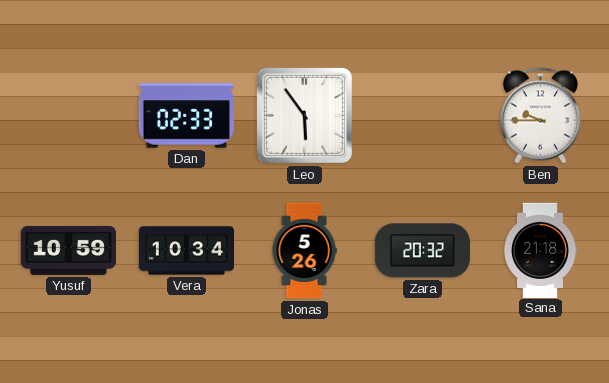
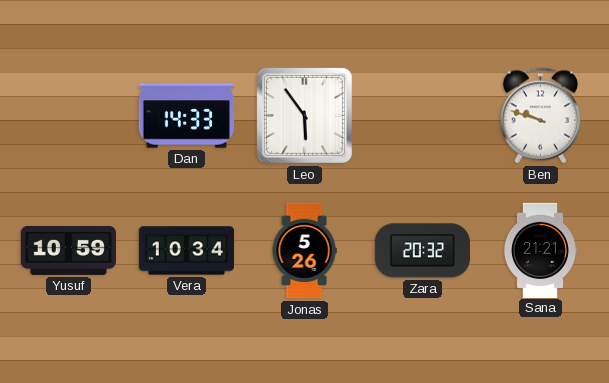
Dan: 02:33 -> 14:33
Ben: 9:45 -> 9:48
Sana: 21:18 -> 21:21
